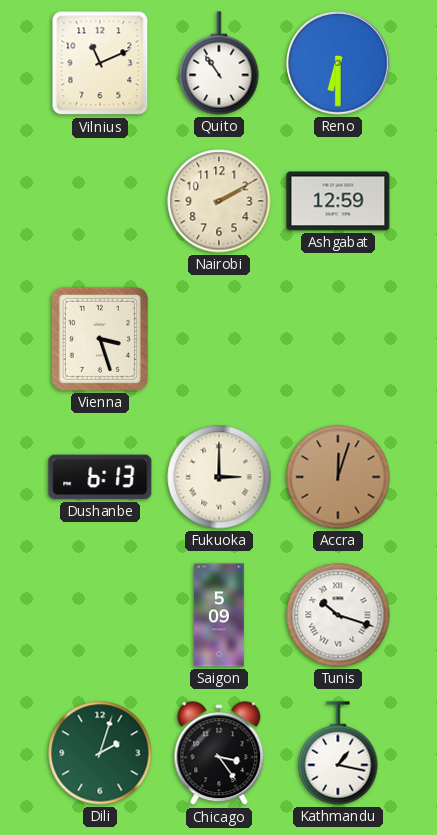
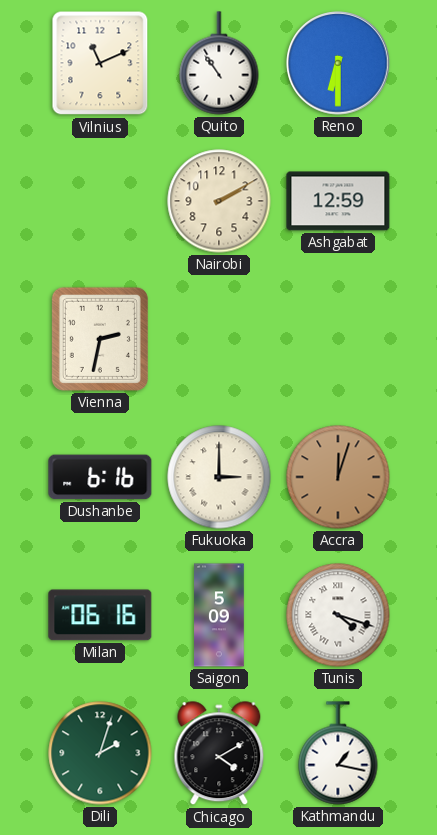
Vienna: 3:27 -> 2:32
Dushanbe: 6:13 -> 6:16
Milan: none -> 06:16
Tunis: 10:18 -> 4:18
Chicago: 3:24 -> 4:10
